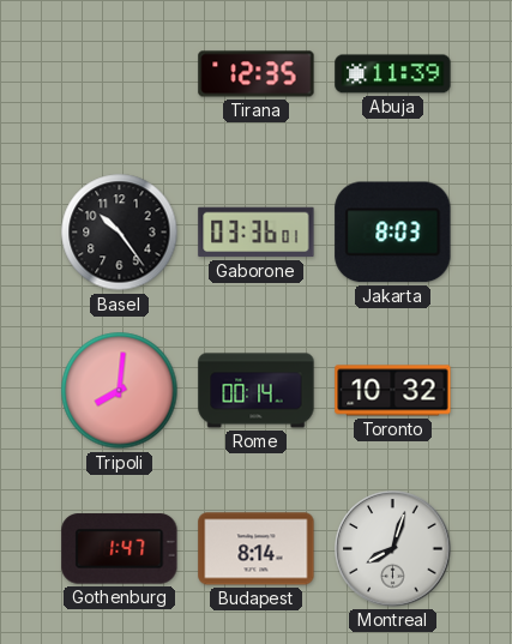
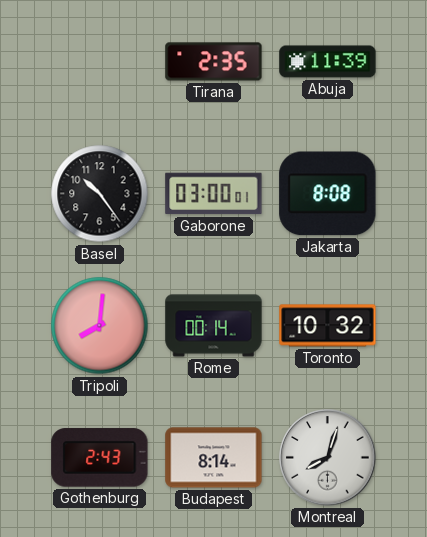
Tirana: 12:35 -> 2:35
Gaborone: 03:36 -> 03:00
Jakarta: 8:03 -> 8:08
Gothenburg: 1:47 -> 2:43
